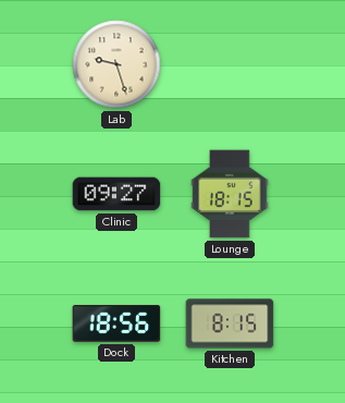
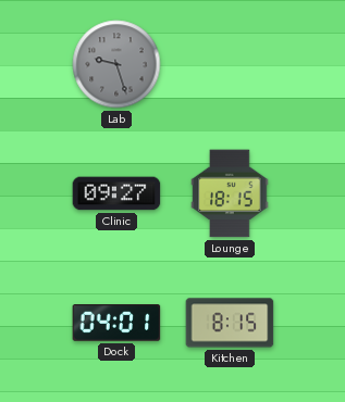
Lab dial: cream -> grey
Dock: 18:56 -> 04:01
